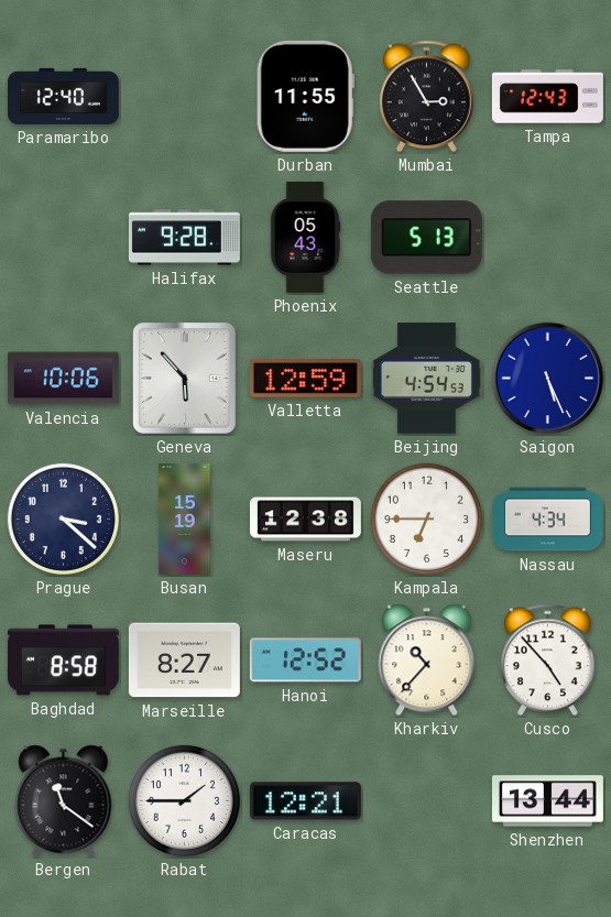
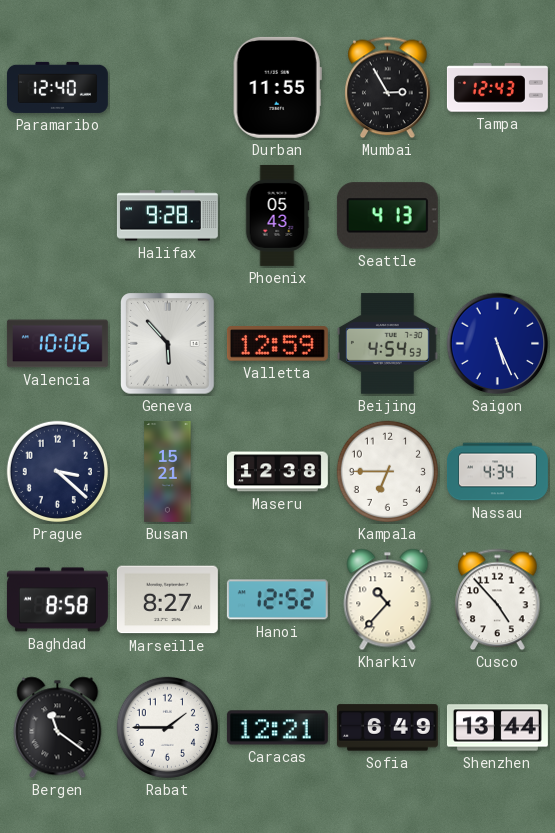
Seattle: 5:13 -> 4:13
Busan: 15:19 -> 15:21
Sofia: none -> 6:49
